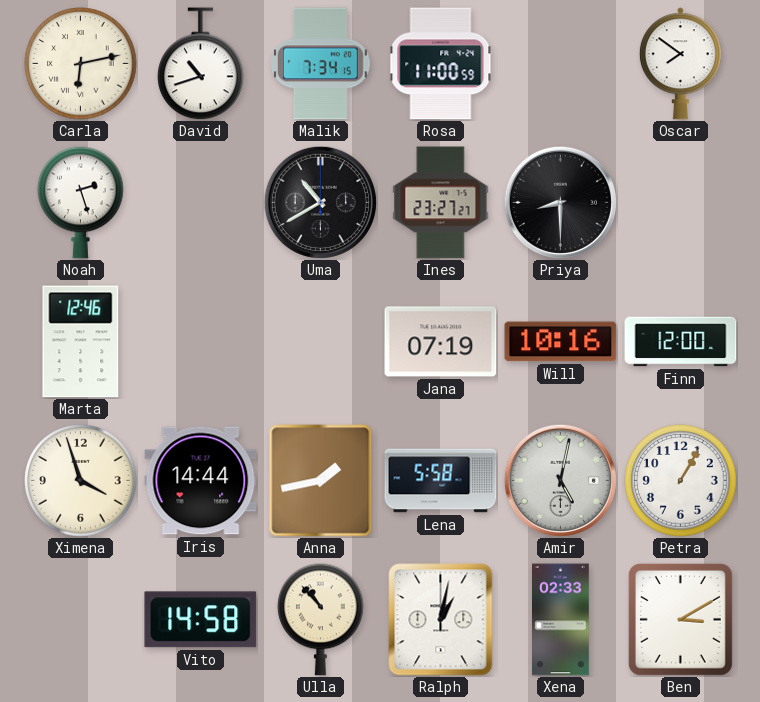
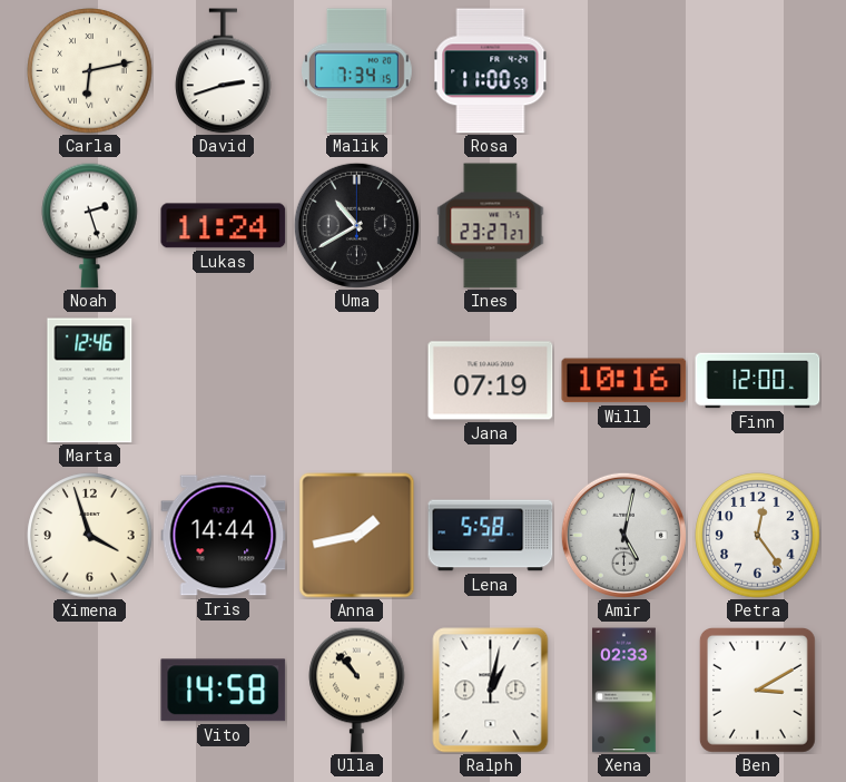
David: 10:42 -> 2:42
Oscar: 7:51 -> none
Lukas: none -> 11:24
Priya: 8:30 -> none
Petra: 1:05 -> 12:24
